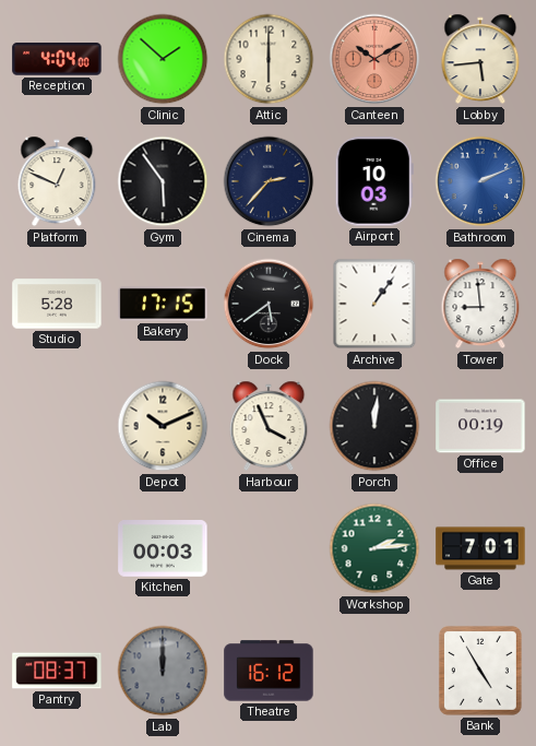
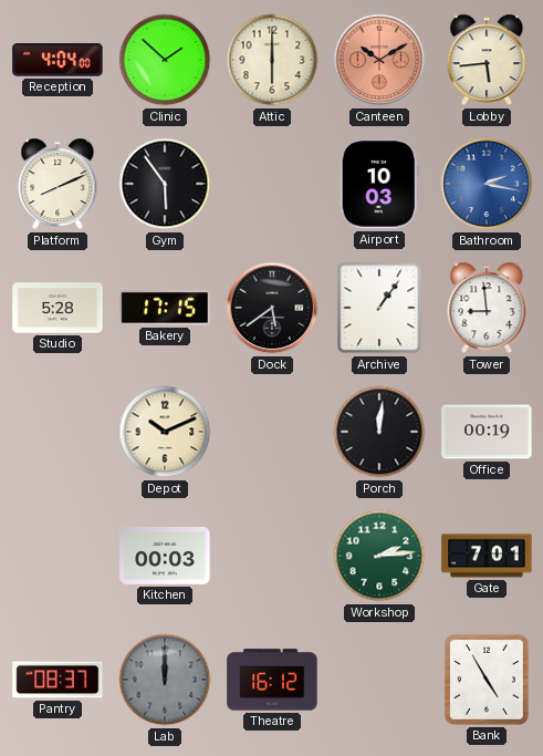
Platform: 12:49 -> 8:11
Cinema: 2:37 -> none
Bathroom: 2:11 -> 2:17
Harbour: 3:56 -> none
